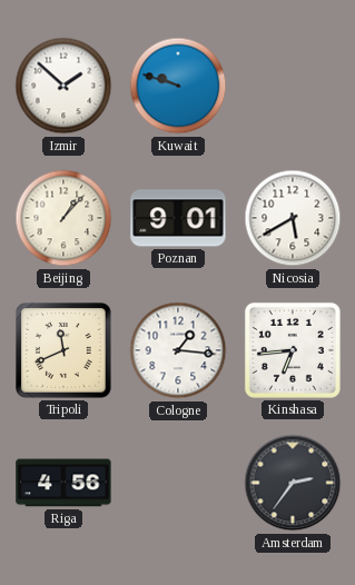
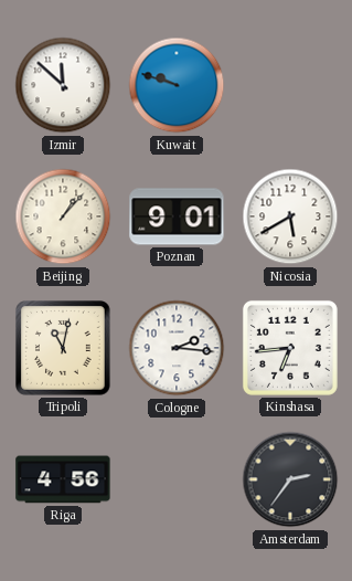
Izmir: 1:52 -> 11:52
Tripoli: 11:41 -> 11:02
Cologne: 1:16 -> 2:16
